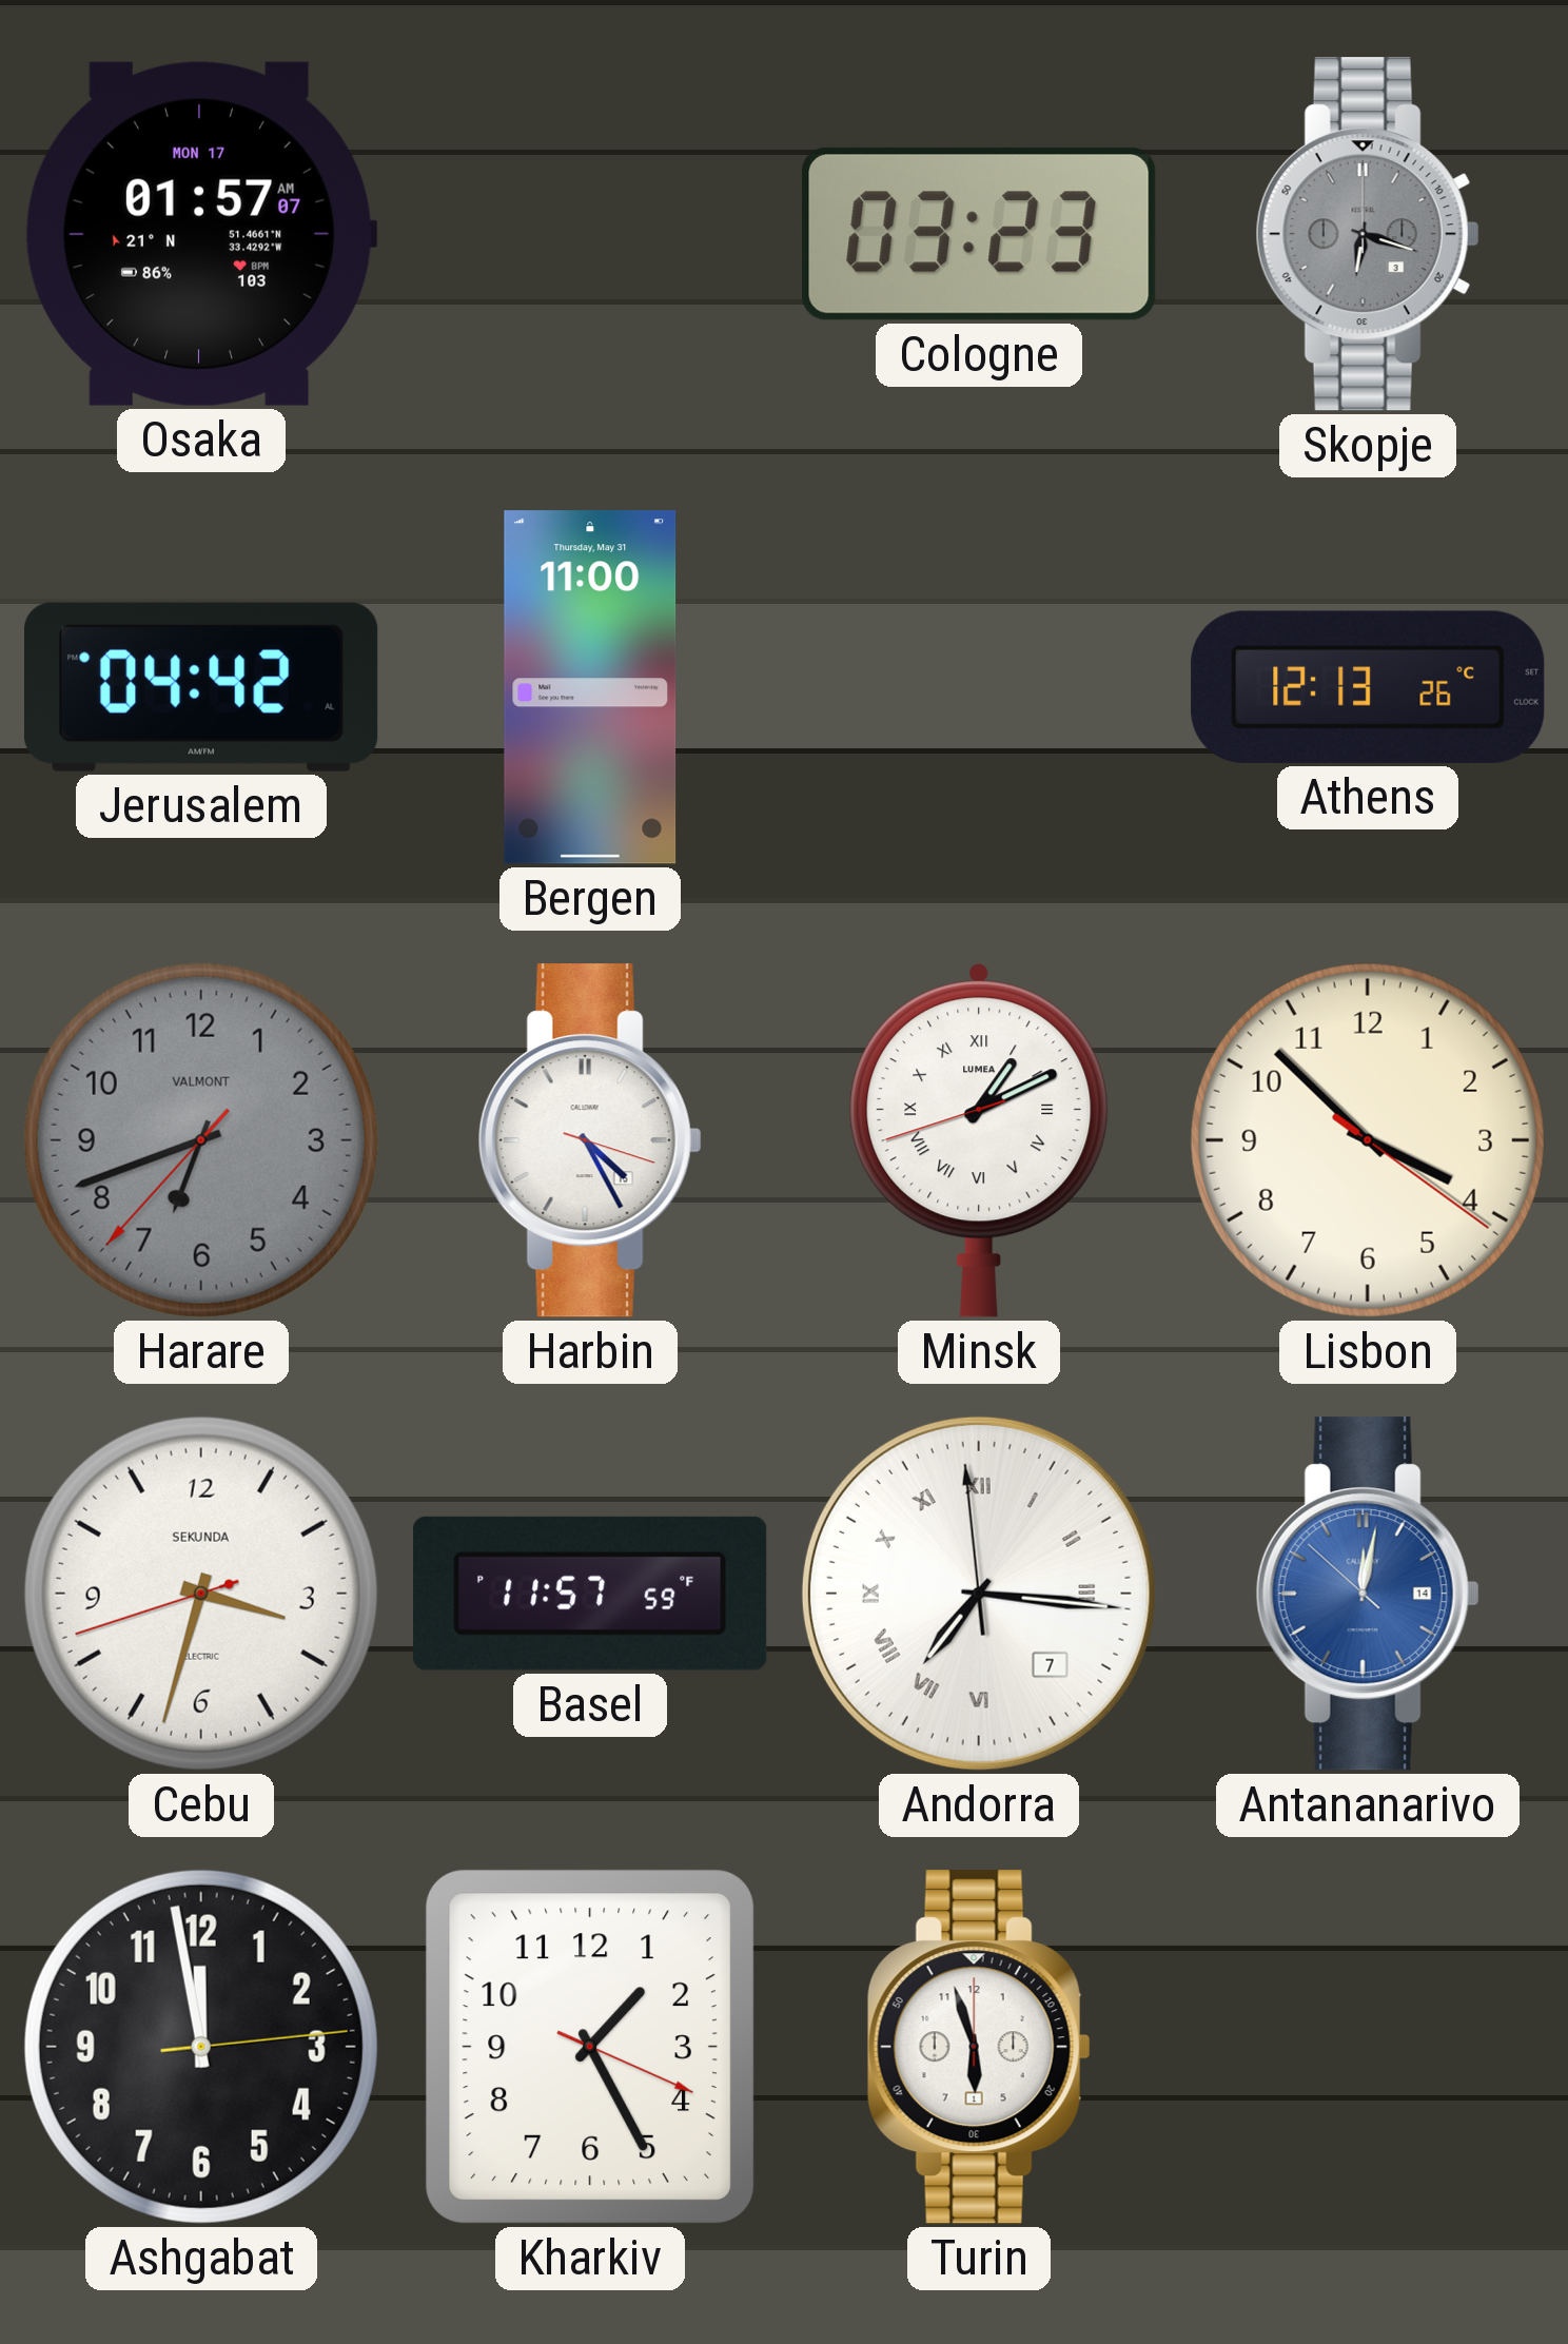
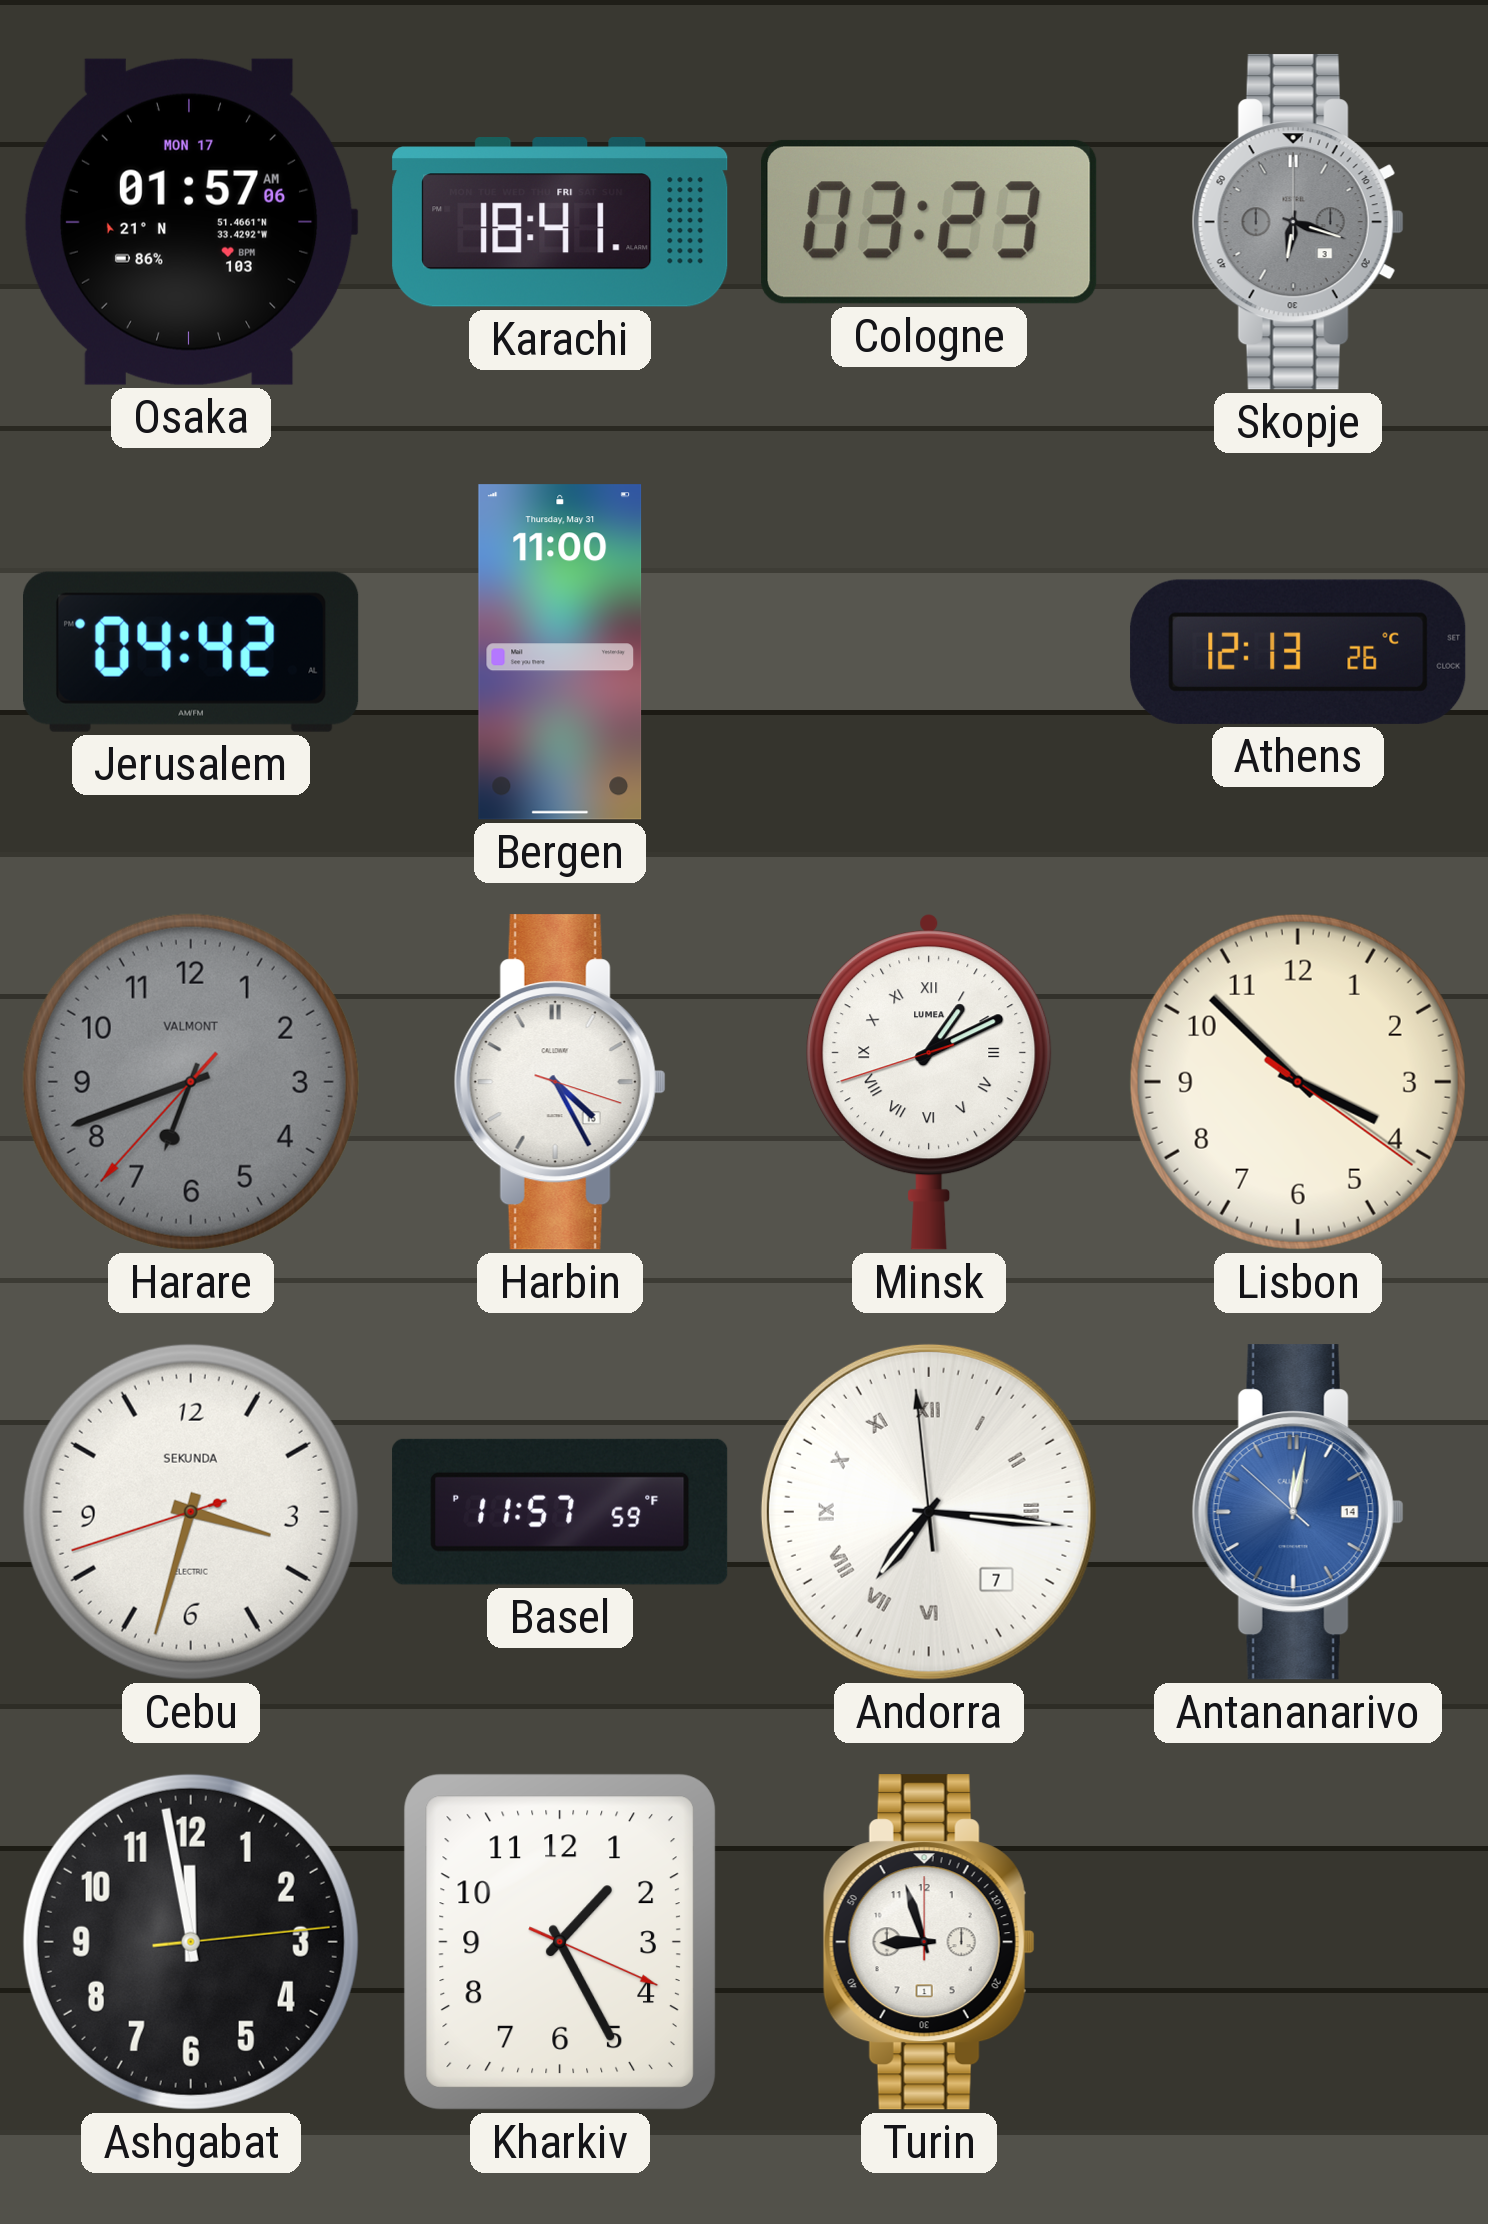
Osaka: 01:57:07 AM -> 01:57:06 AM
Karachi: none -> 18:41
Turin: 5:57 -> 8:57
